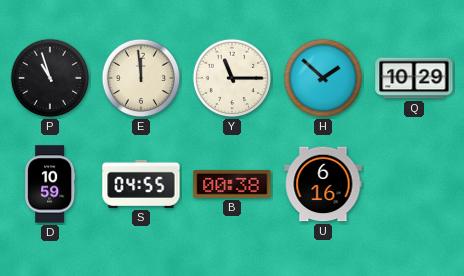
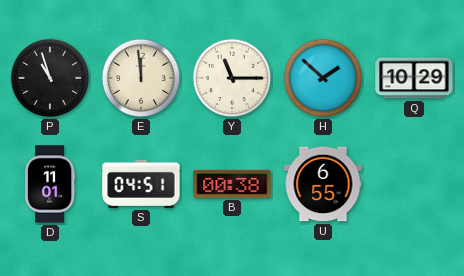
D: 10:59 -> 11:01
S: 04:55 -> 04:51
U: 6:16 -> 6:55
